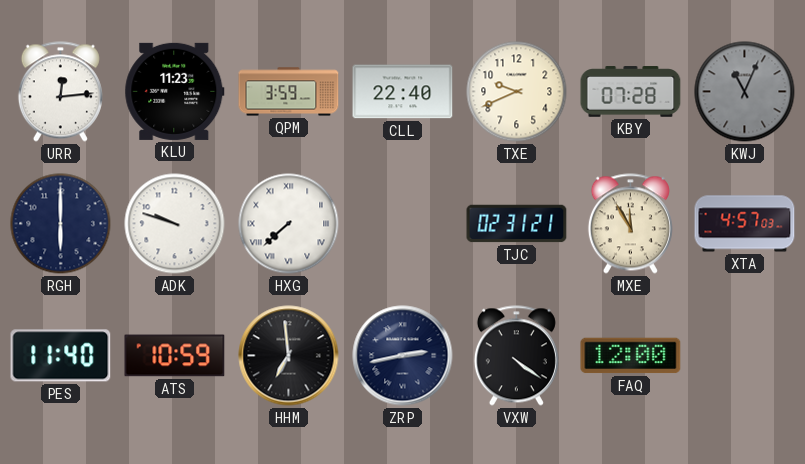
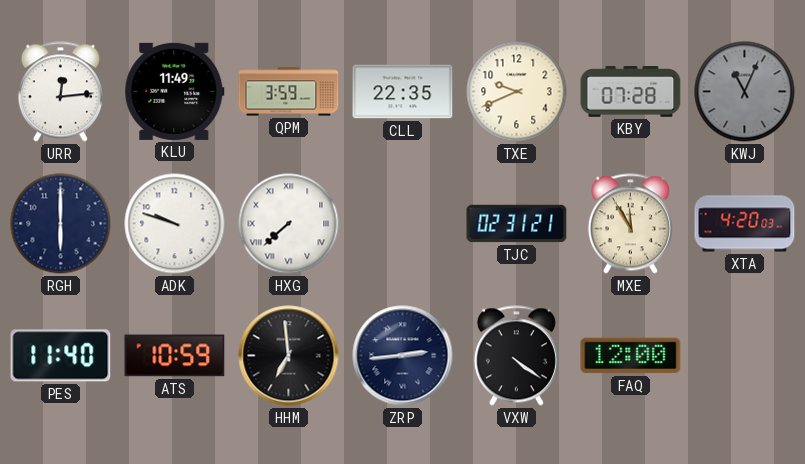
KLU: 11:23 -> 11:49
CLL: 22:40 -> 22:35
XTA: 4:57 -> 4:20
ZRP: 2:43 -> 2:44
